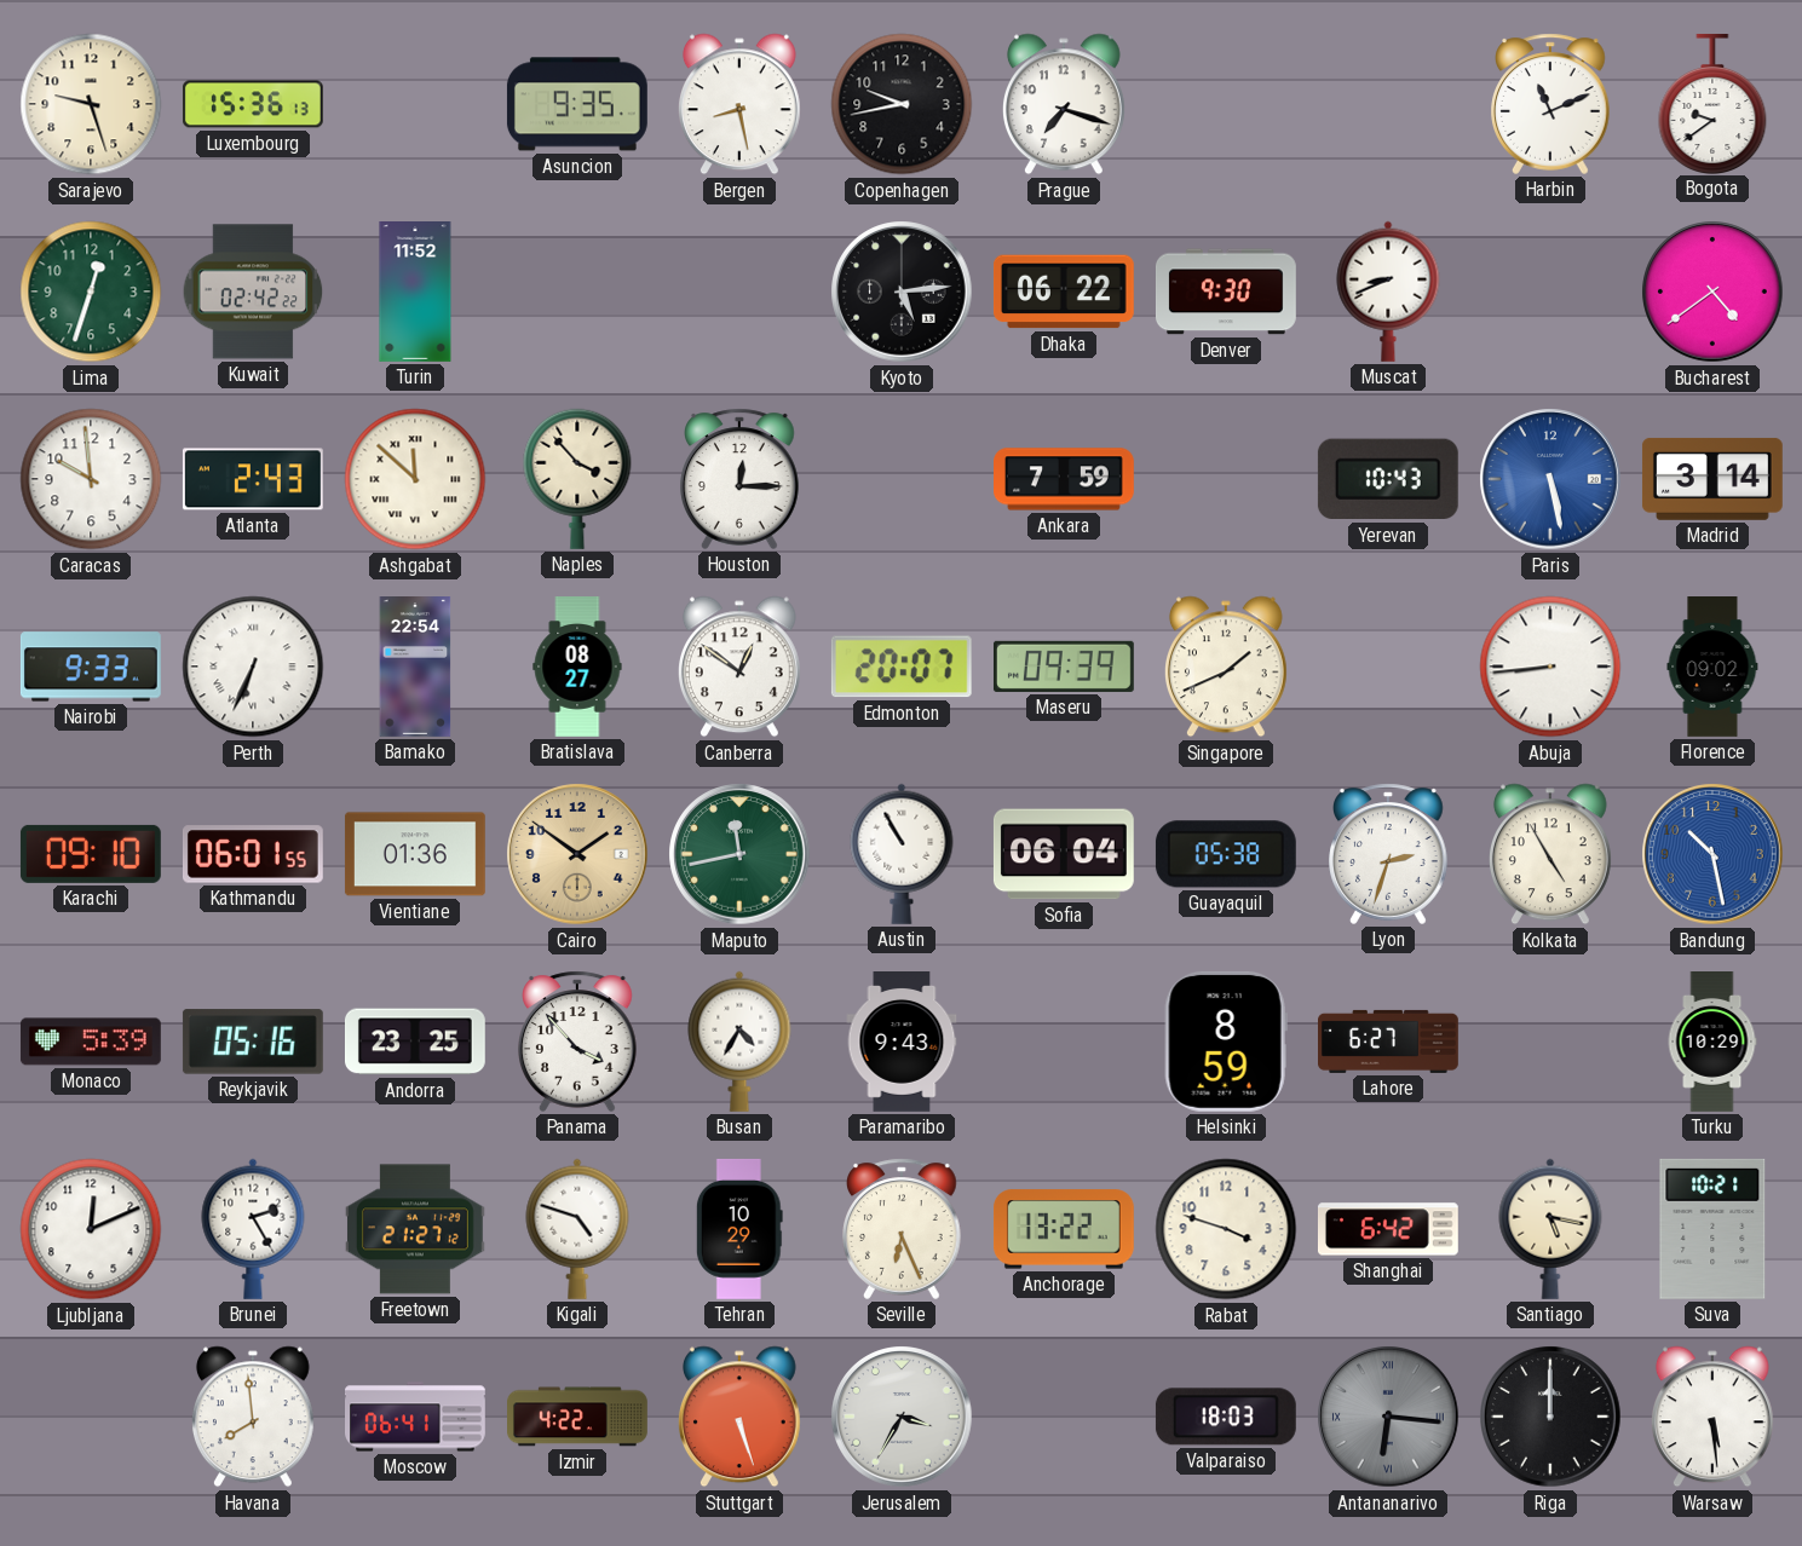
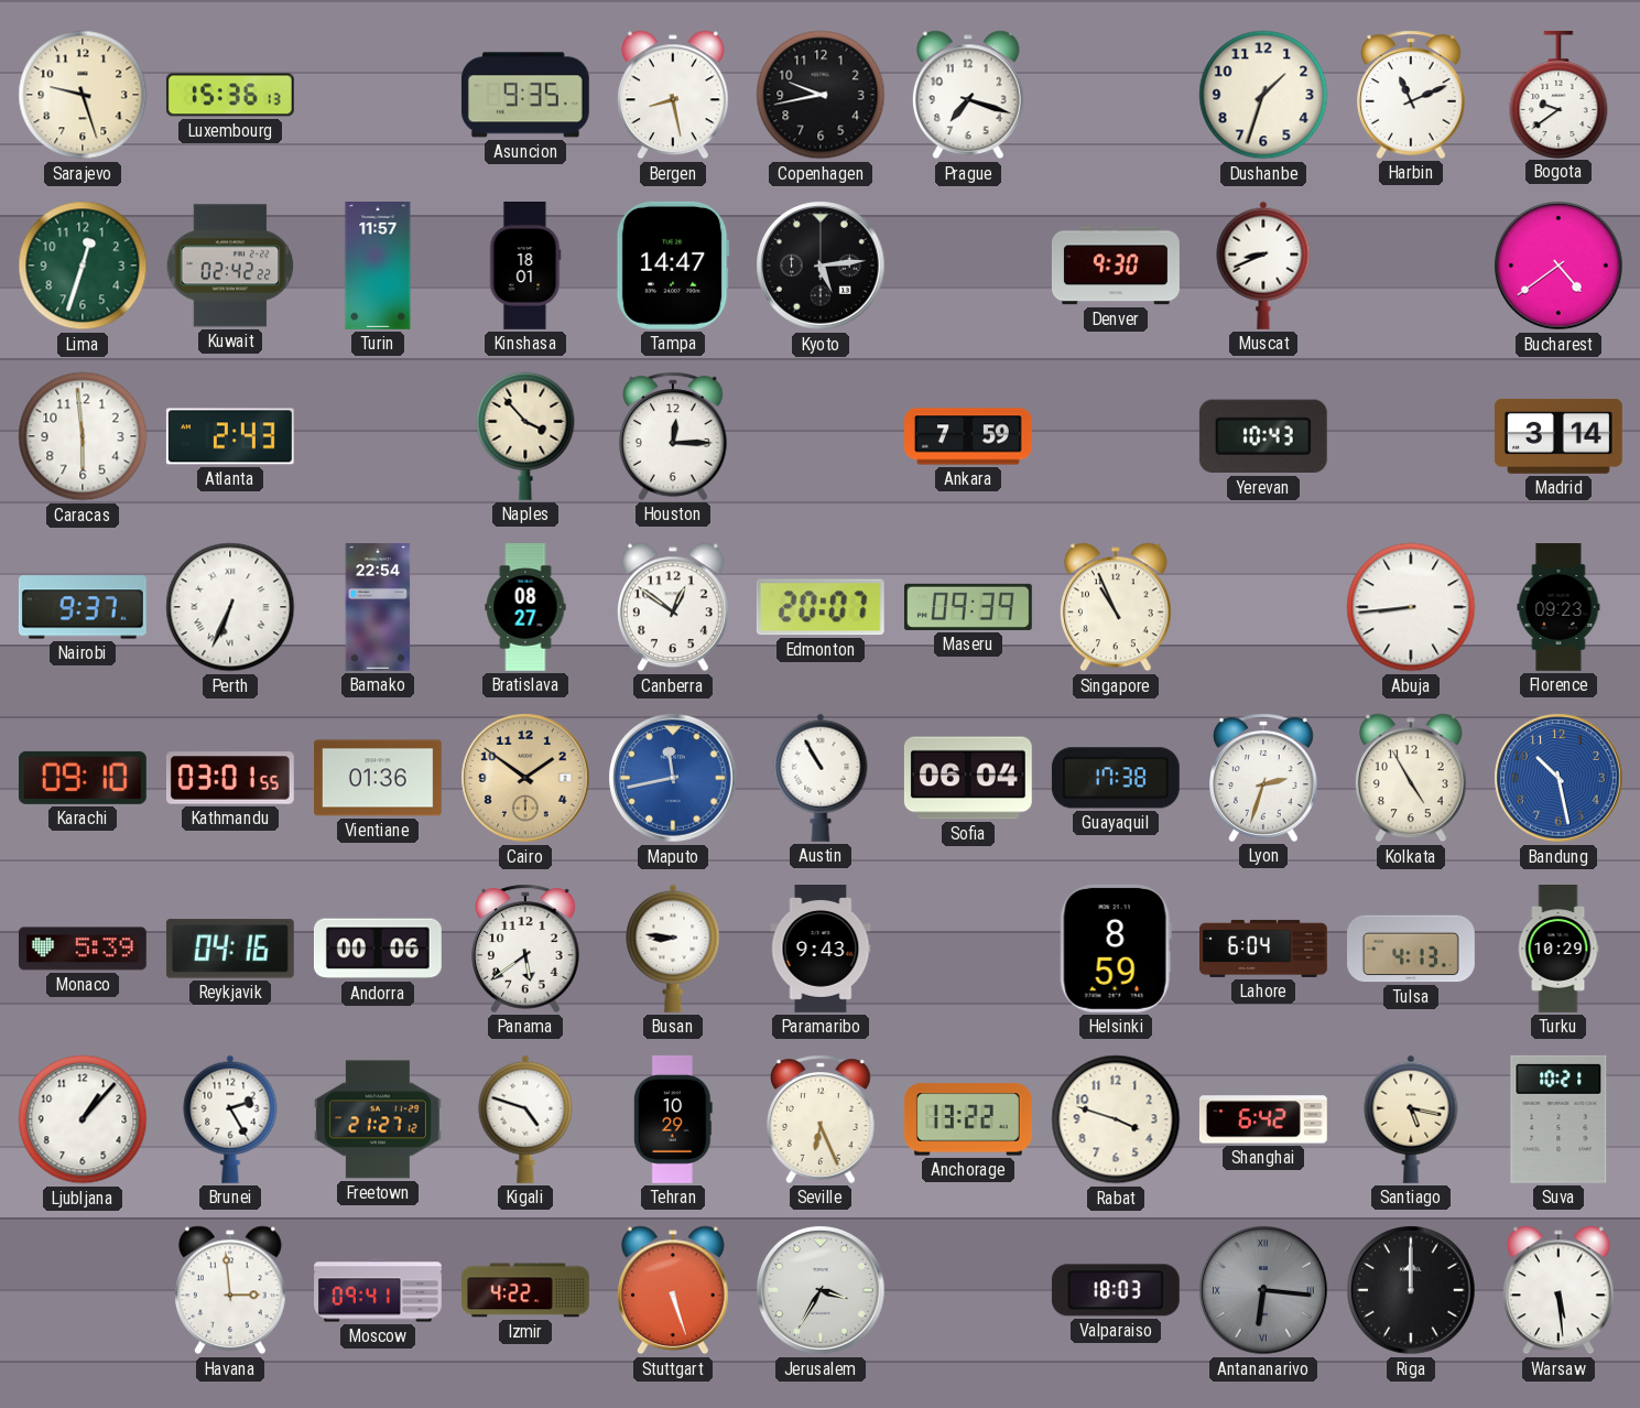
Dushanbe: none -> 1:33
Turin: 11:52 -> 11:57
Kinshasa: none -> 18:01
Tampa: none -> 14:47
Dhaka: 06:22 -> none
Caracas: 9:59 -> 5:59
Ashgabat: 11:52 -> none
Paris: 5:28 -> none
Nairobi: 9:33 -> 9:37
Singapore: 1:41 -> 10:56
Florence: 09:02 -> 09:23
Kathmandu: 06:01 -> 03:01
Maputo dial: green -> blue
Guayaquil: 05:38 -> 17:38
Reykjavik: 05:16 -> 04:16
Andorra: 23:25 -> 00:06
Panama: 3:53 -> 5:39
Busan: 4:35 -> 8:46
Lahore: 6:27 -> 6:04
Tulsa: none -> 4:13
Ljubljana: 12:11 -> 1:07
Havana: 7:59 -> 2:59
Moscow: 06:41 -> 09:41
